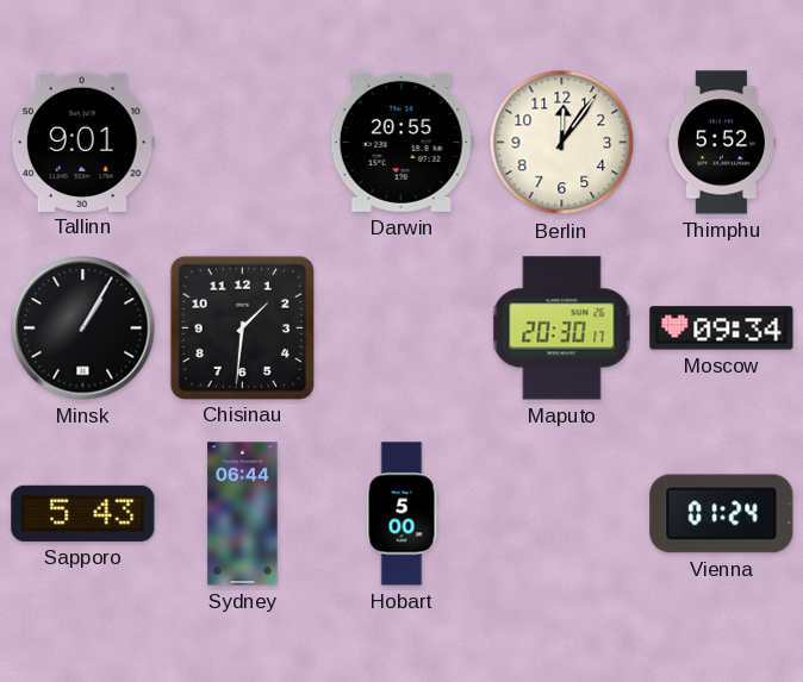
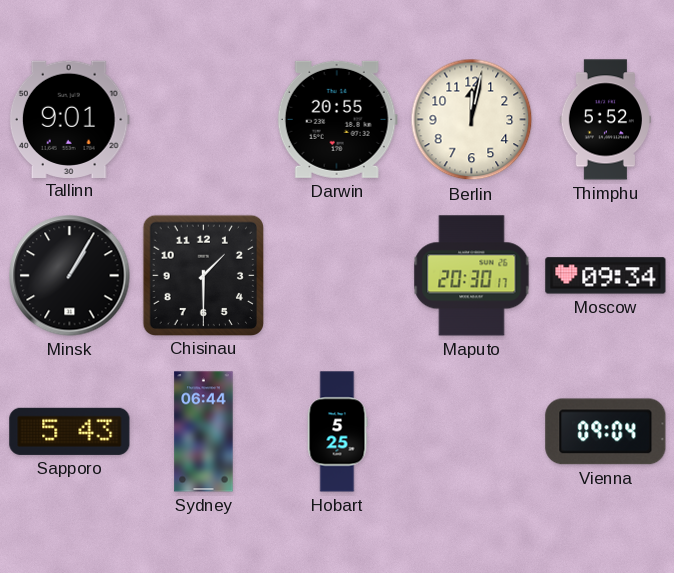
Berlin: 12:06 -> 12:02
Chisinau: 1:31 -> 1:30
Hobart: 5:00 -> 5:25
Vienna: 01:24 -> 09:04
